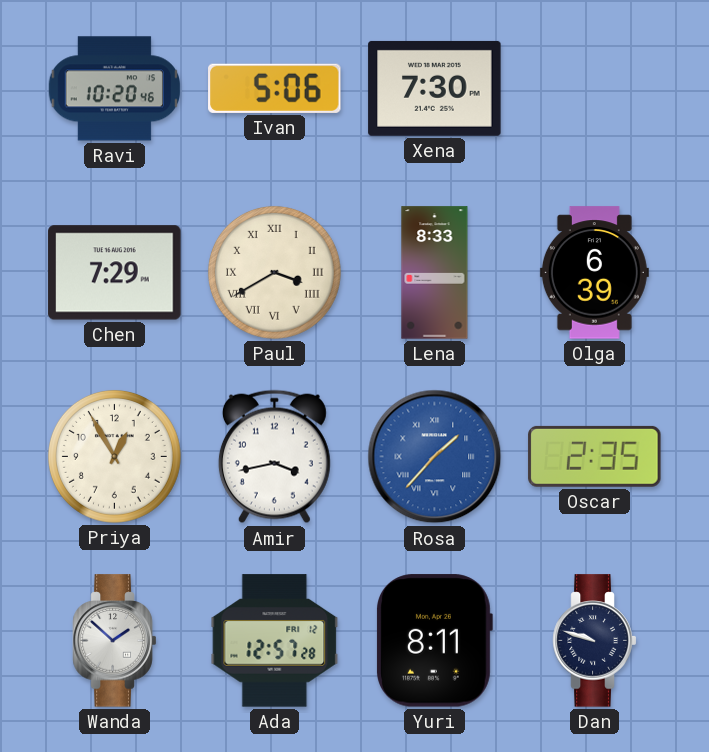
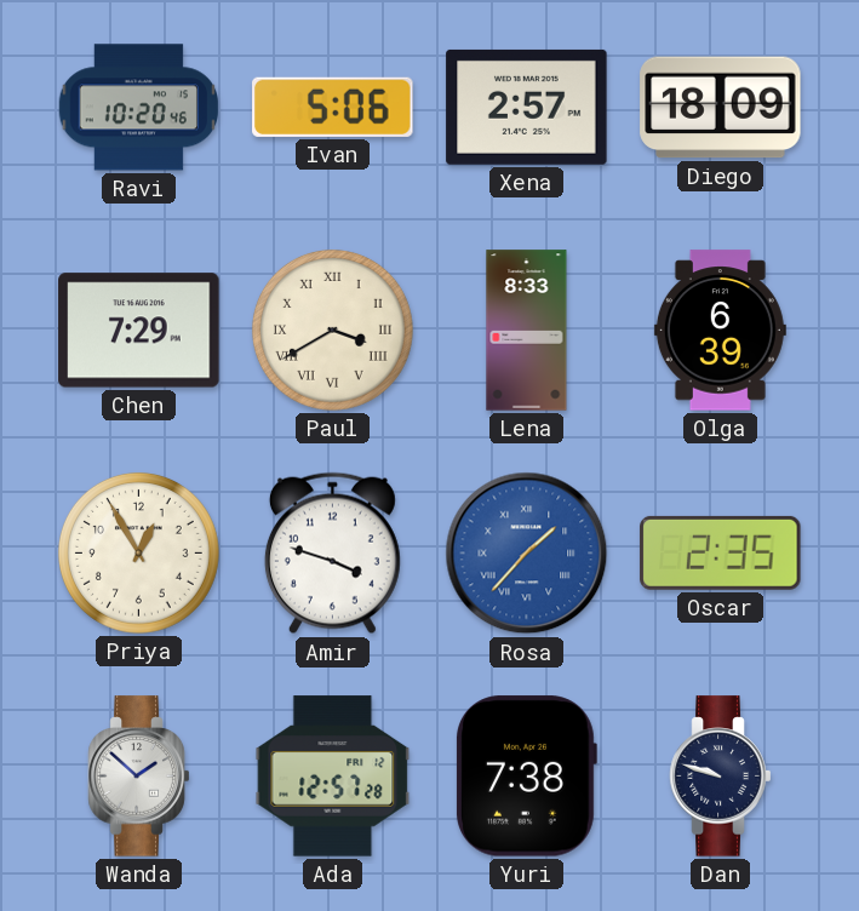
Xena: 7:30 -> 2:57
Diego: none -> 18:09
Amir: 3:43 -> 3:48
Yuri: 8:11 -> 7:38
